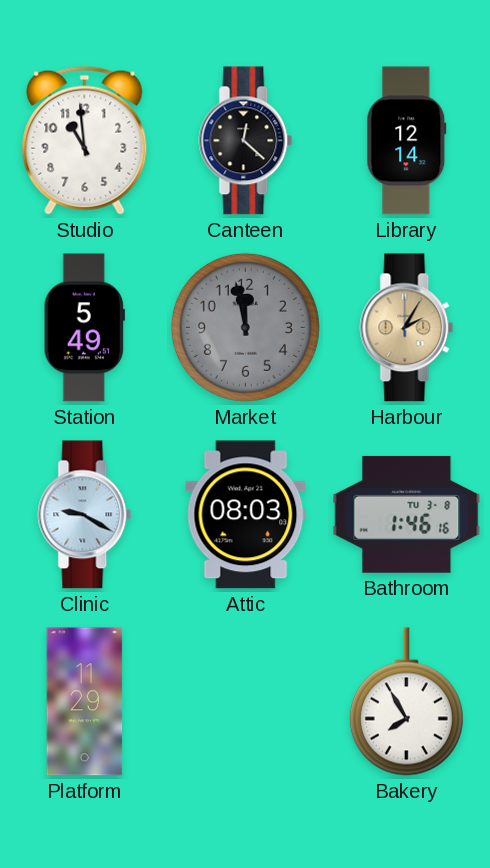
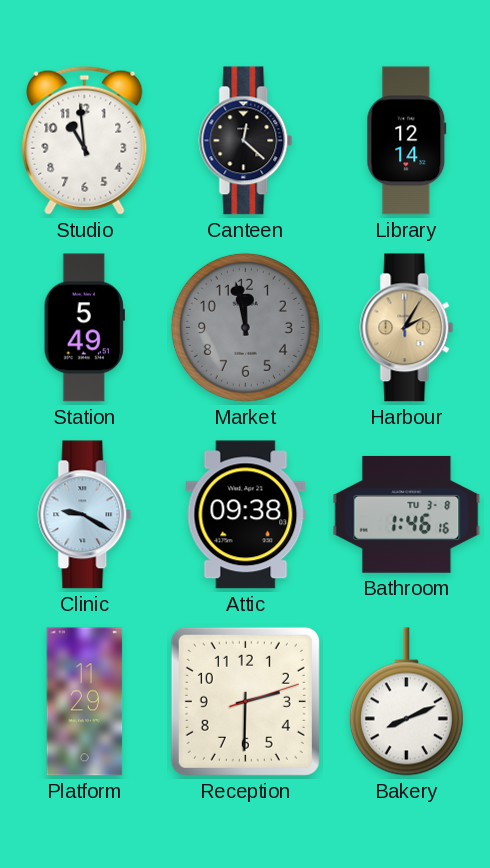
Attic: 08:03 -> 09:38
Reception: none -> 2:30
Bakery: 7:55 -> 8:11
